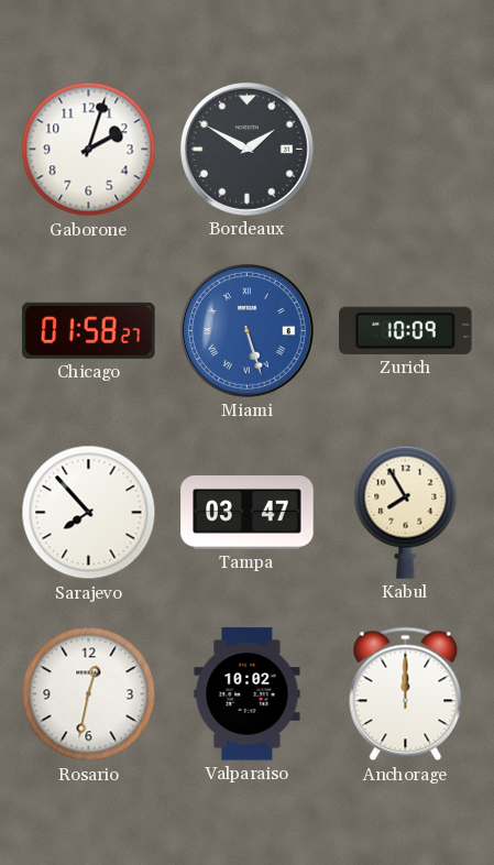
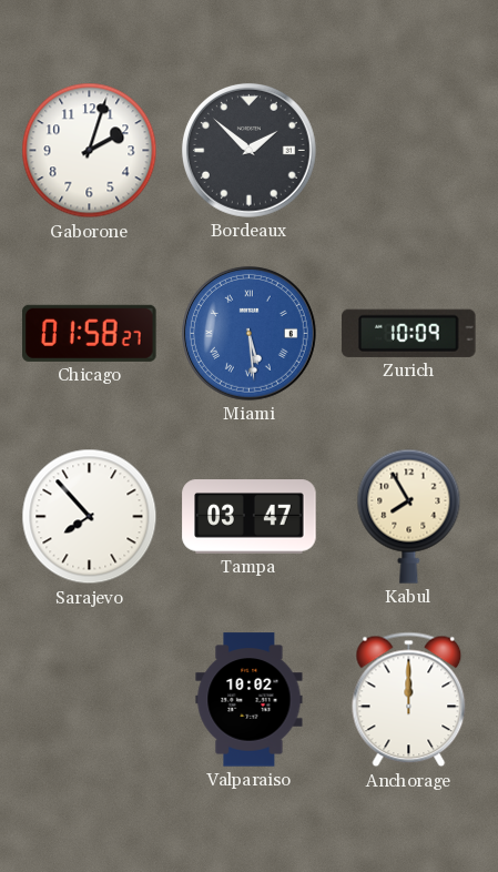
Bordeaux: 1:50 -> 1:52
Miami: 5:27 -> 5:29
Rosario: 12:32 -> none
